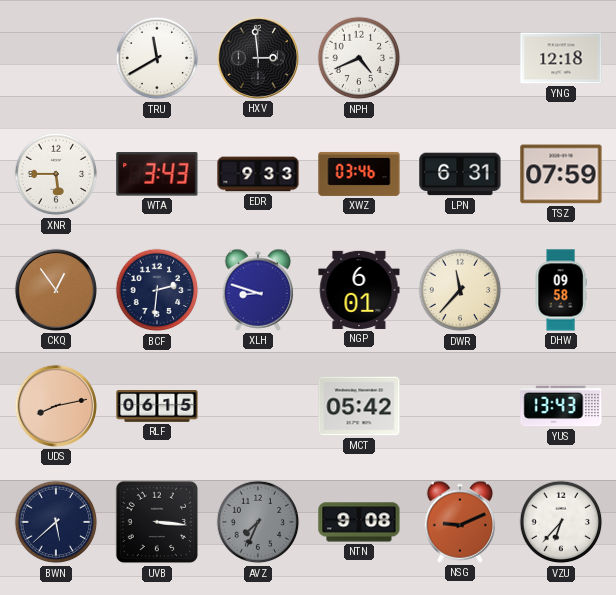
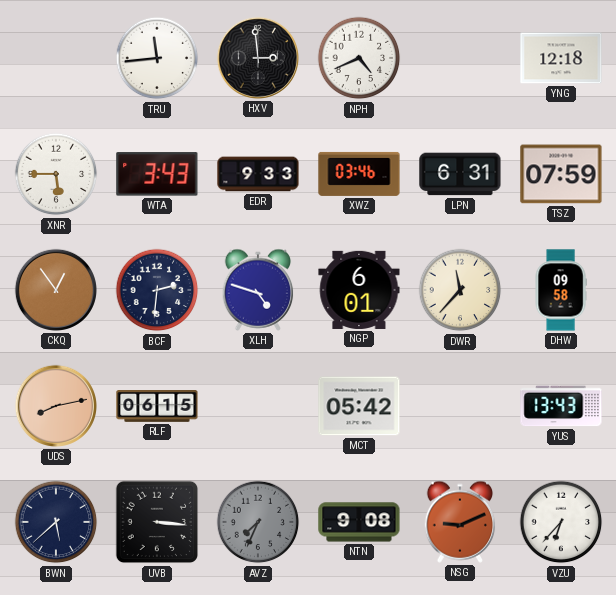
TRU: 11:40 -> 11:44
XLH: 8:48 -> 4:48
